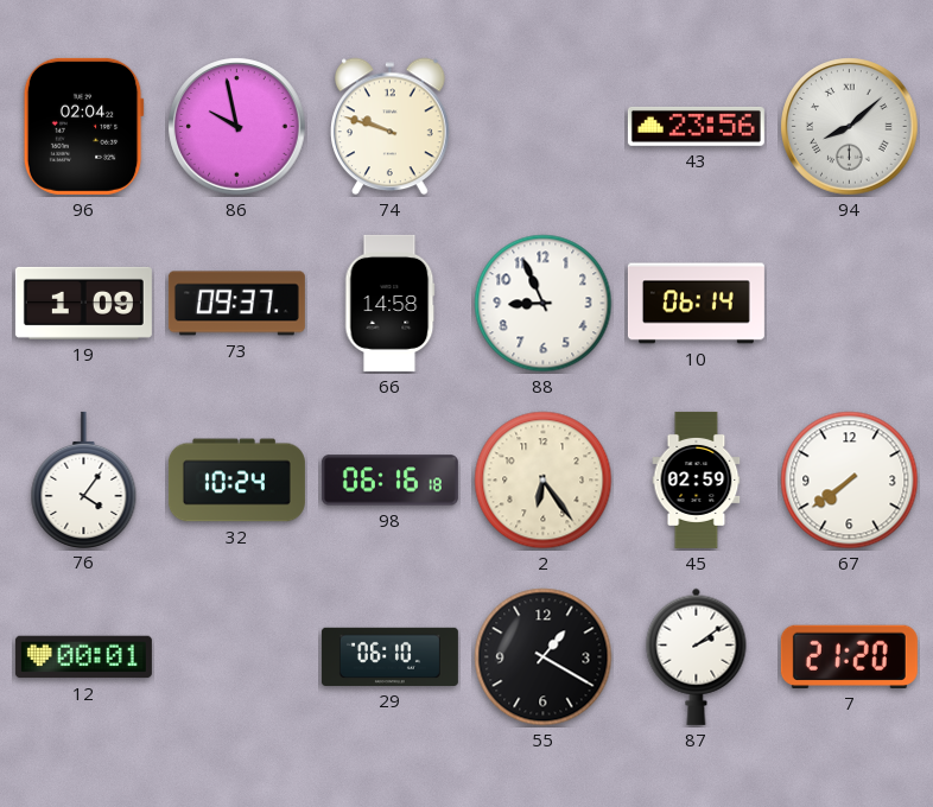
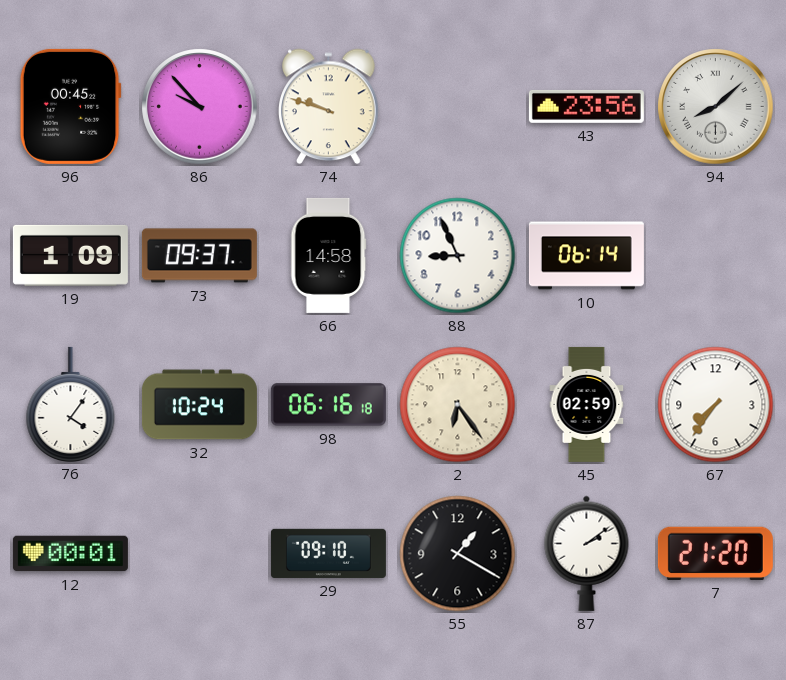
96: 02:04 -> 00:45
86: 9:58 -> 9:53
67: 7:39 -> 7:36
29: 06:10 -> 09:10
